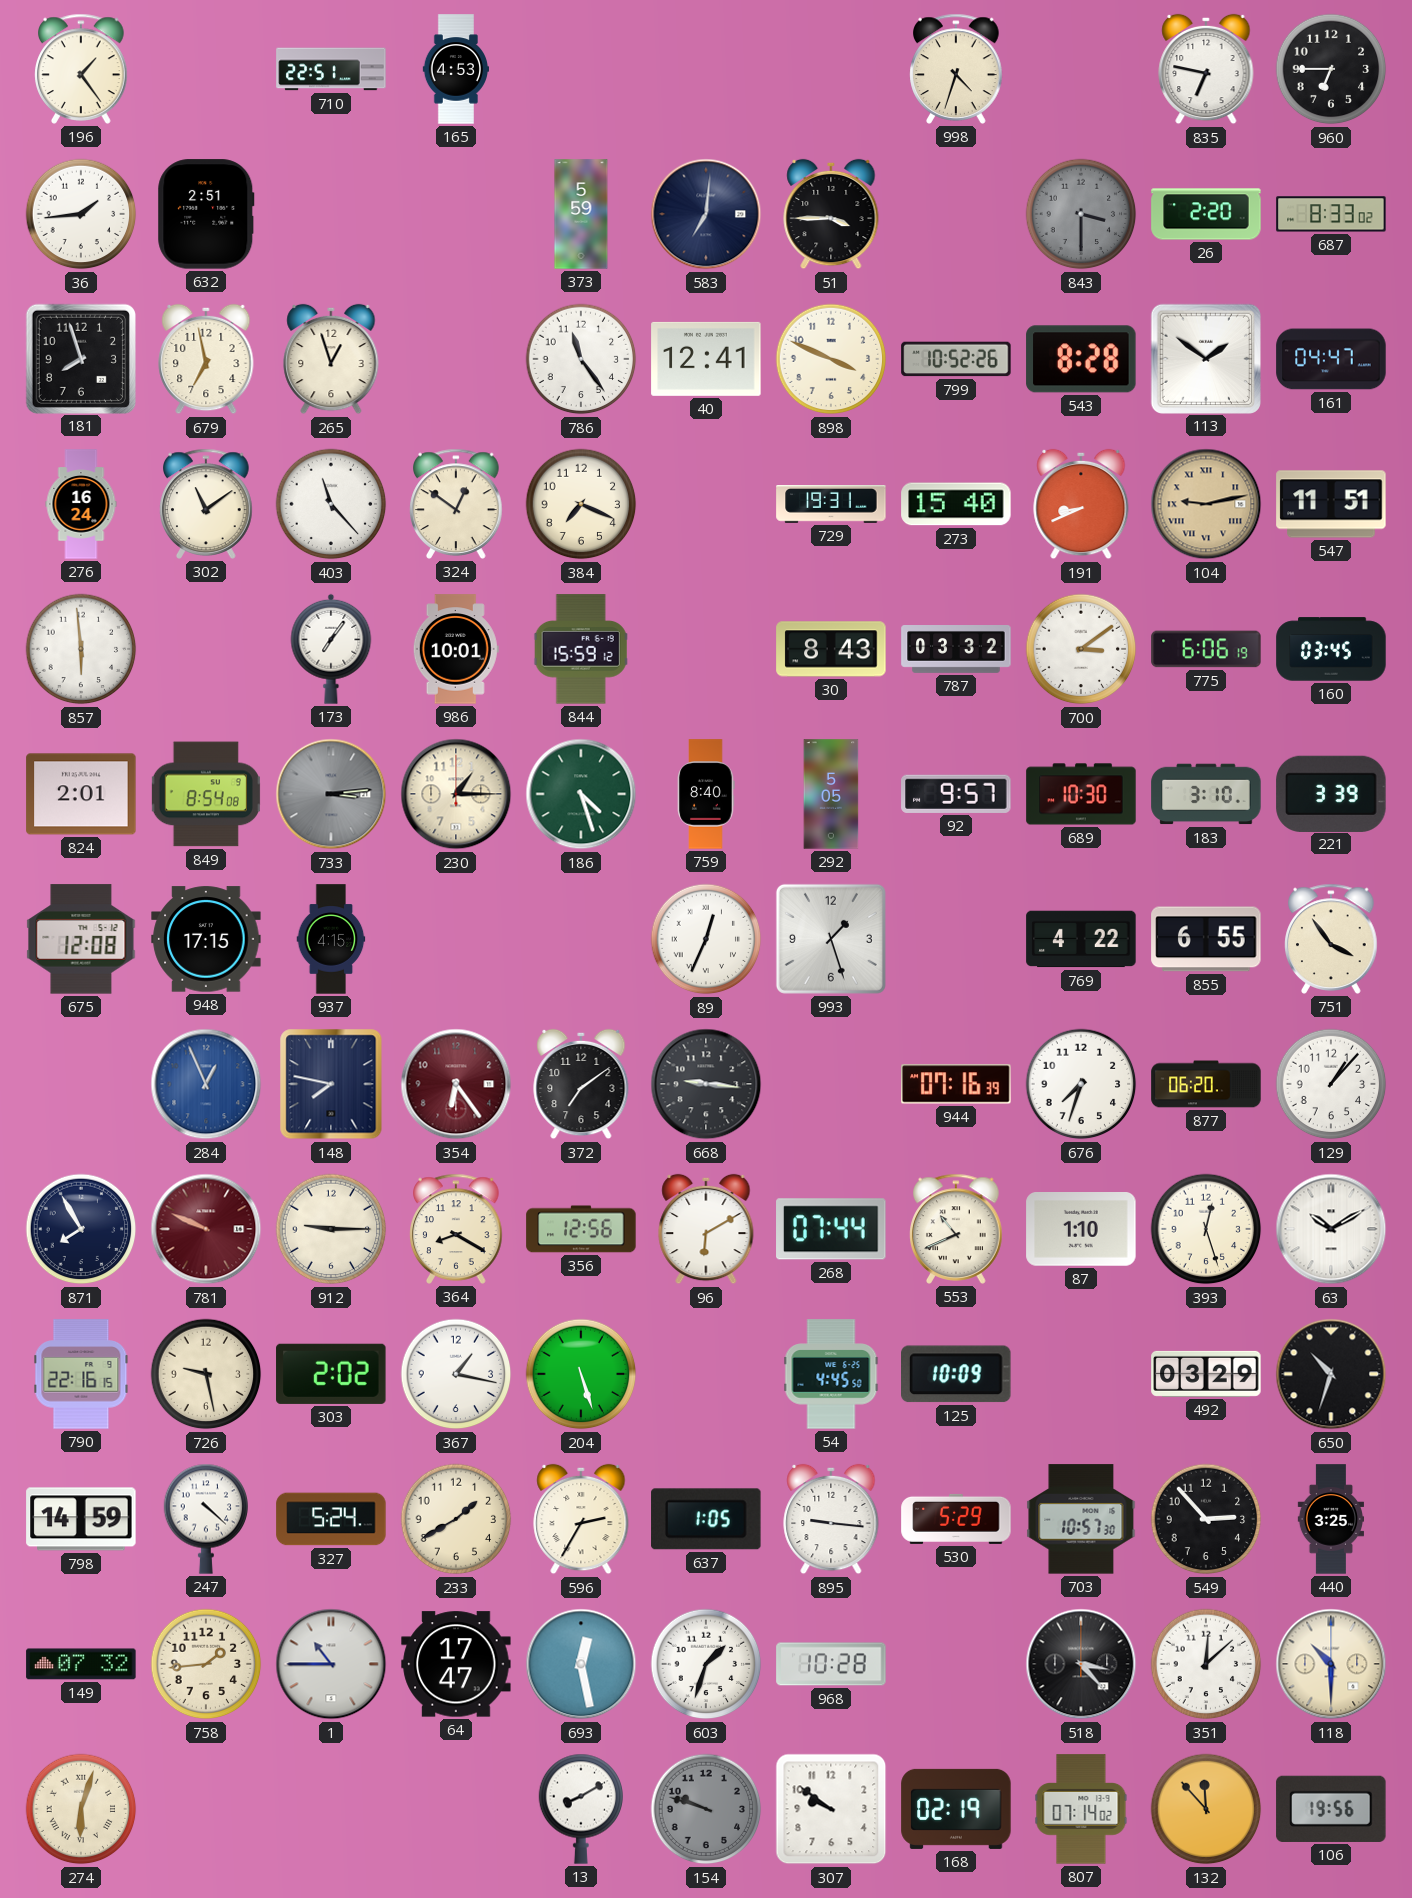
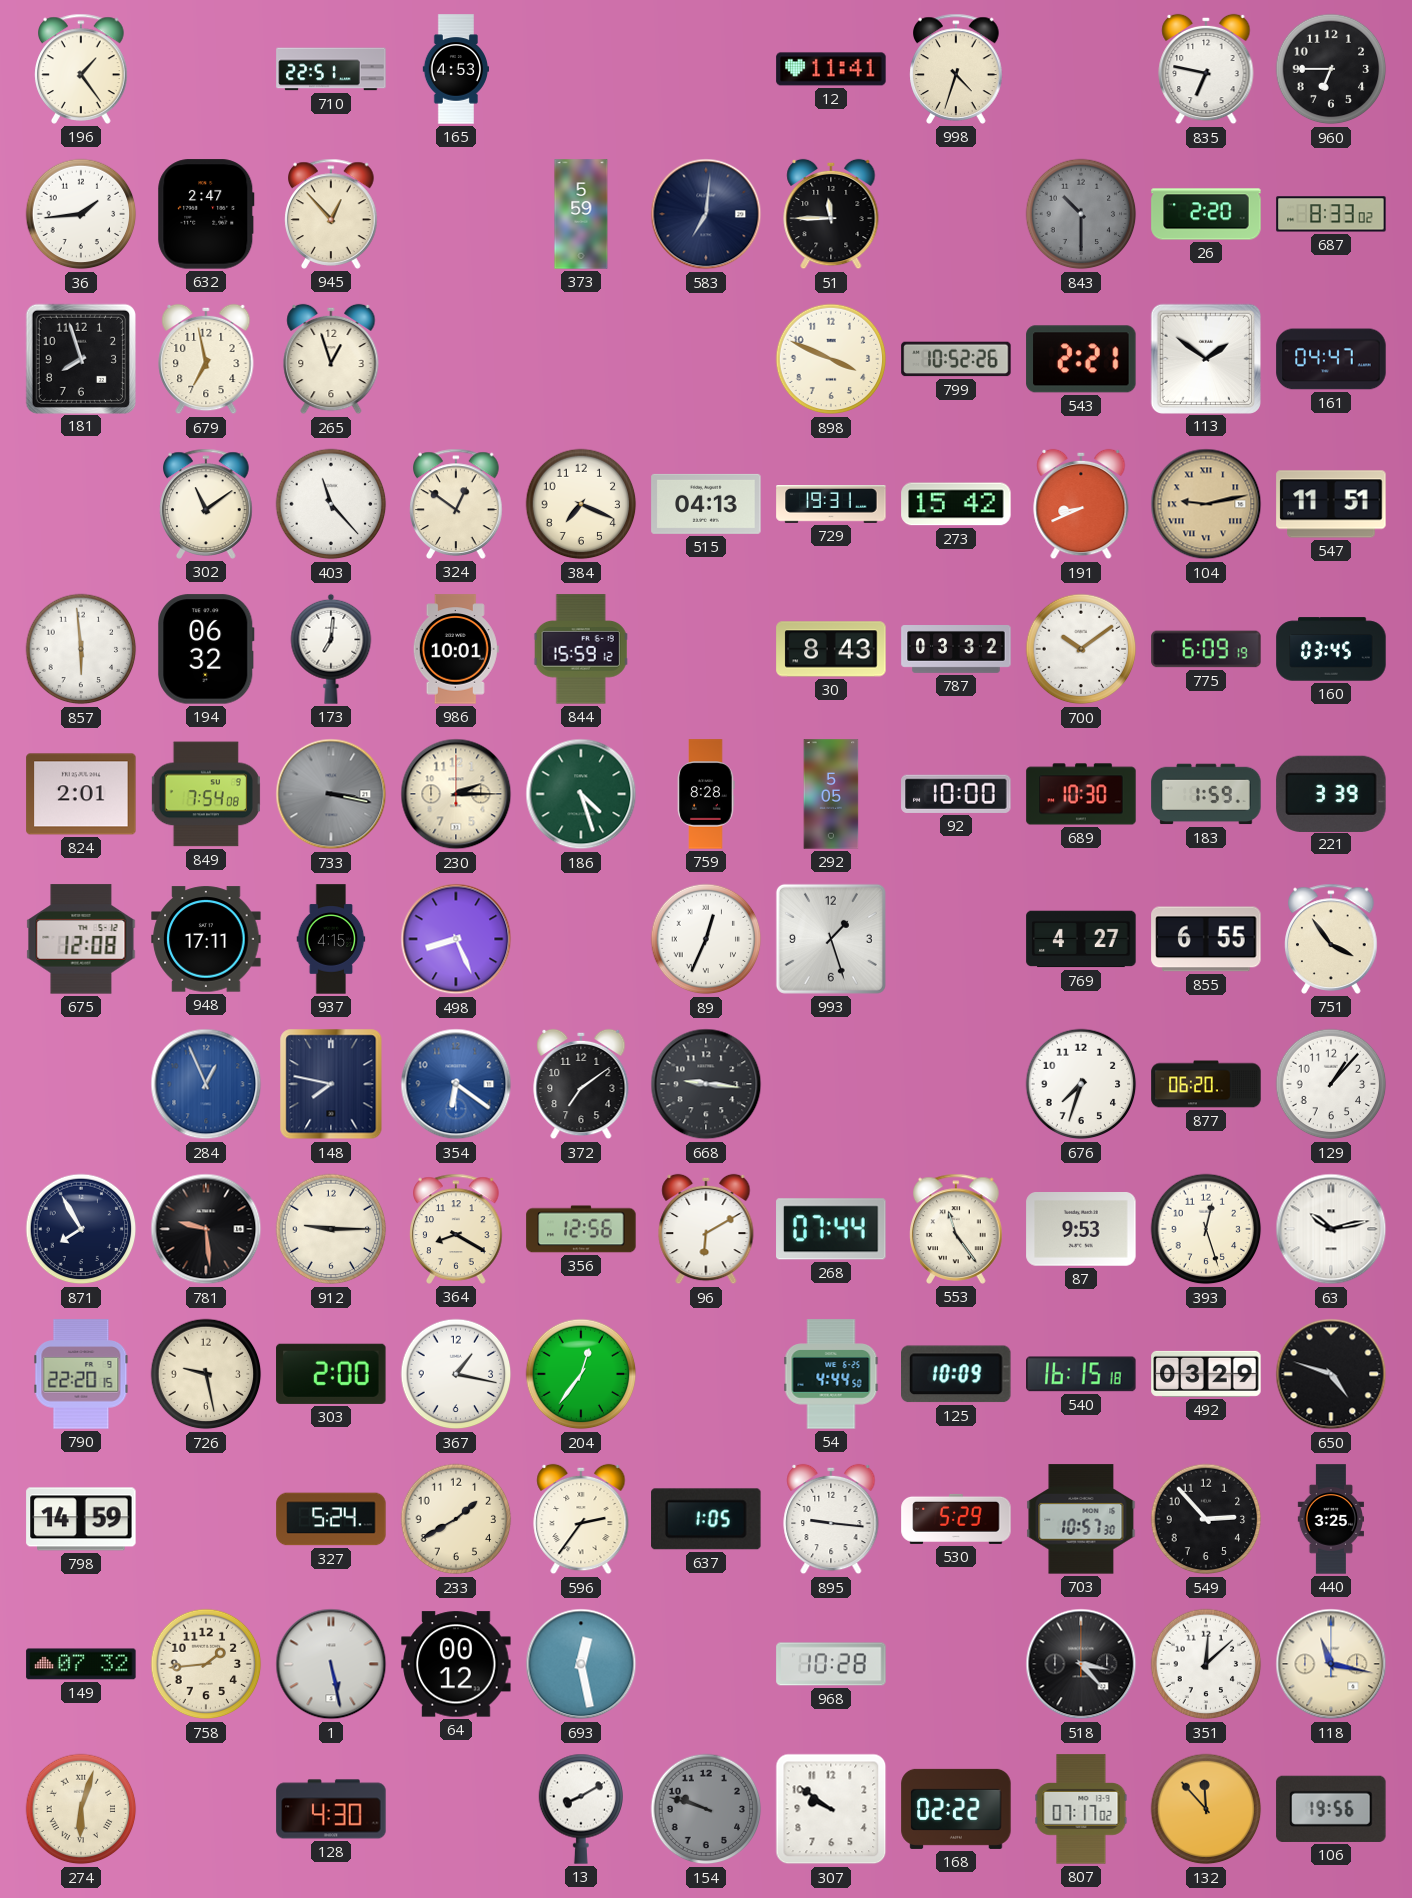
12: none -> 11:41
632: 2:51 -> 2:47
945: none -> 12:53
51: 3:45 -> 11:45
843: 3:30 -> 10:30
786: 11:24 -> none
40: 12:41 -> none
543: 8:28 -> 2:21
276: 16:24 -> none
515: none -> 04:13
273: 15:40 -> 15:42
194: none -> 06:32
173: 7:06 -> 7:01
700: 3:09 -> 10:09
775: 6:06 -> 6:09
849: 8:54 -> 7:54
733: 3:14 -> 3:17
230: 1:15 -> 2:15
759: 8:40 -> 8:28
92: 9:57 -> 10:00
183: 3:10 -> 1:59
948: 17:15 -> 17:11
498: none -> 8:26
769: 4:22 -> 4:27
354: 6:24 -> 6:21
354 dial: burgundy -> blue
944: 07:16 -> none
781: 9:49 -> 9:29
781 dial: burgundy -> black
553: 10:41 -> 11:24
87: 1:10 -> 9:53
63: 10:10 -> 10:13
790: 22:16 -> 22:20
303: 2:02 -> 2:00
204: 5:27 -> 12:36
54: 4:45 -> 4:44
540: none -> 16:15
650: 10:33 -> 4:48
247: 4:22 -> none
596: 2:35 -> 2:36
1: 10:45 -> 5:28
64: 17:47 -> 00:12
603: 1:33 -> none
118: 10:30 -> 11:17
128: none -> 4:30
168: 02:19 -> 02:22
807: 07:14 -> 07:17
